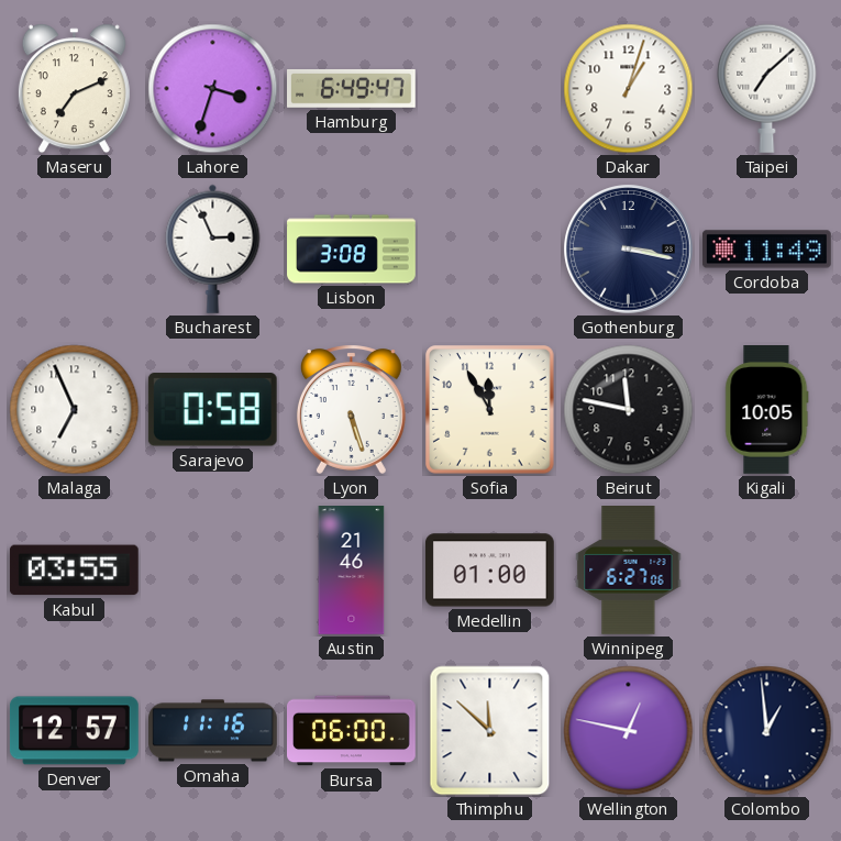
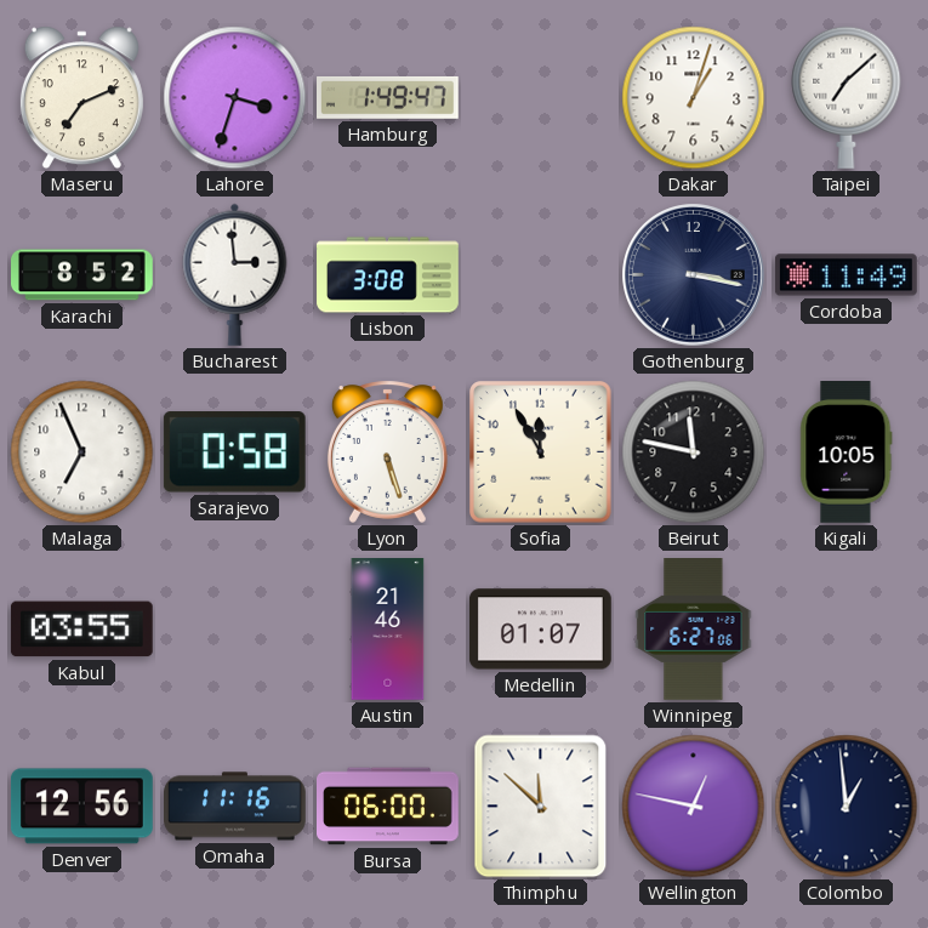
Hamburg: 6:49 -> 1:49
Karachi: none -> 8:52
Bucharest: 2:56 -> 2:59
Medellin: 01:00 -> 01:07
Denver: 12:57 -> 12:56
